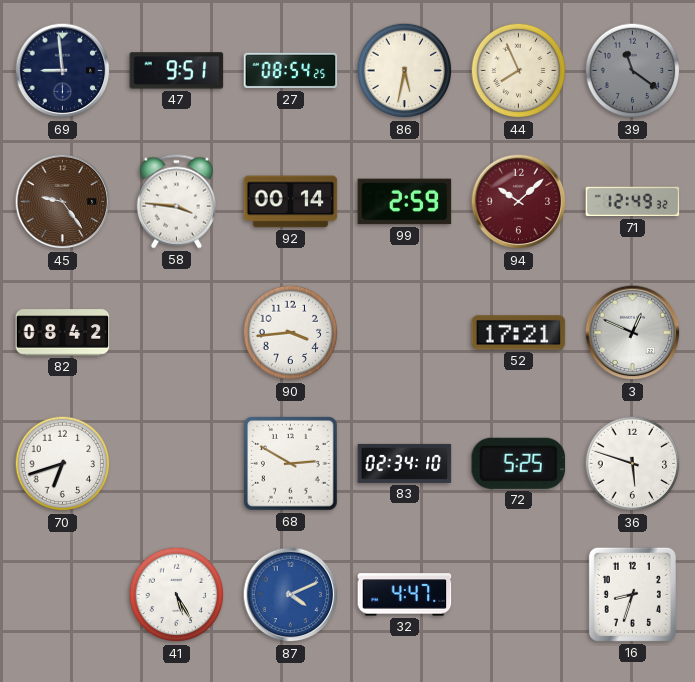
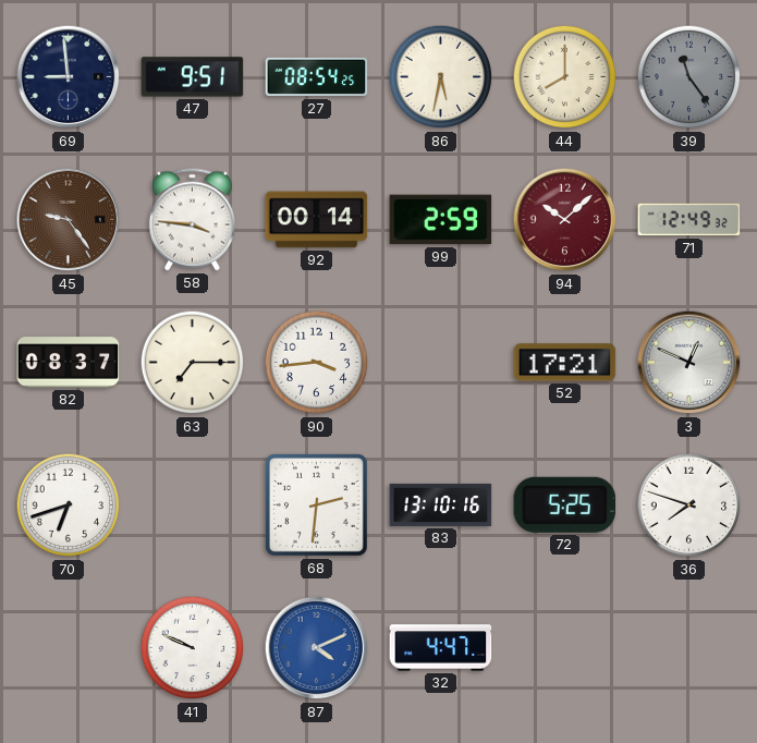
44: 7:56 -> 8:00
39: 11:21 -> 11:24
82: 08:42 -> 08:37
63: none -> 7:15
68: 2:50 -> 2:31
83: 02:34 -> 13:10
36: 5:48 -> 7:48
41: 5:25 -> 9:49
16: 8:33 -> none
